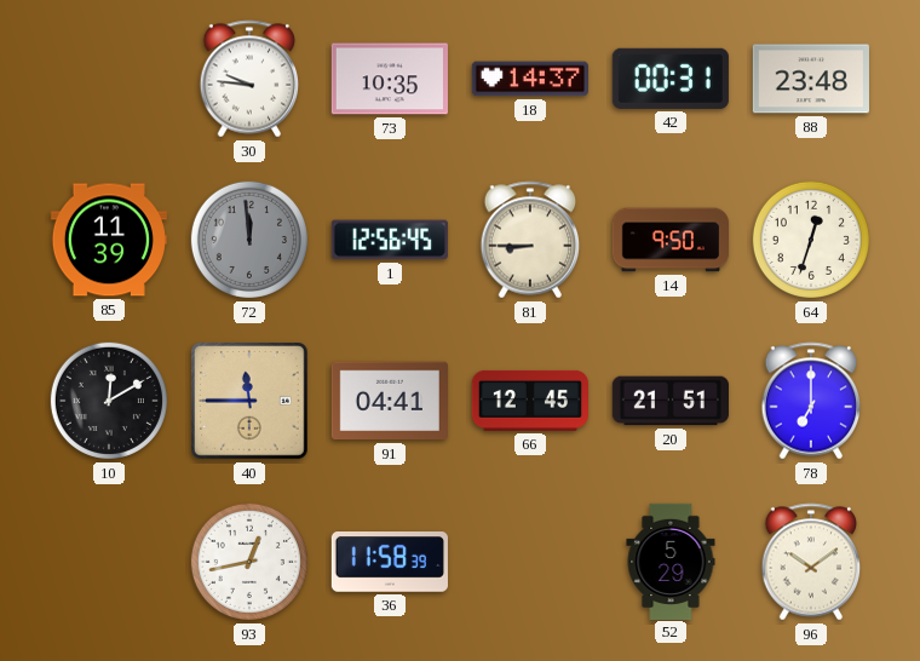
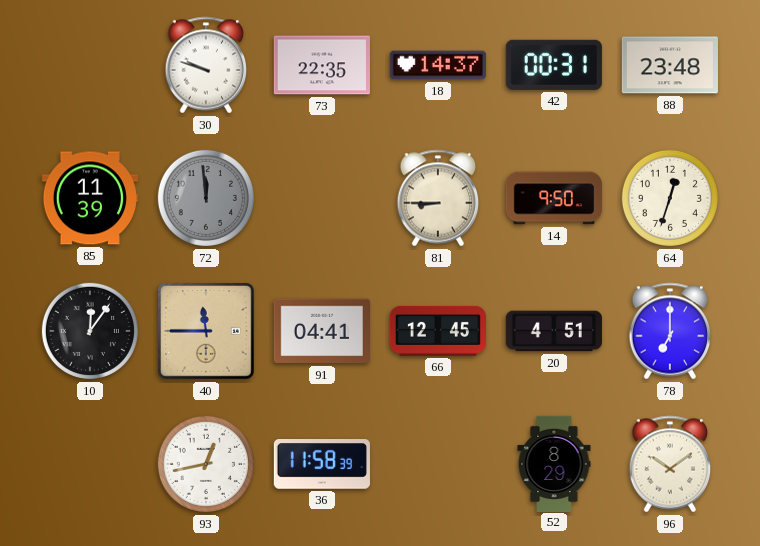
30: 9:46 -> 9:48
73: 10:35 -> 22:35
1: 12:56 -> none
10: 12:10 -> 12:06
20: 21:51 -> 4:51
52: 5:29 -> 8:29
